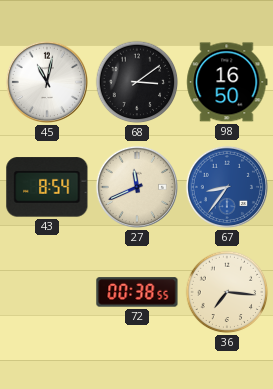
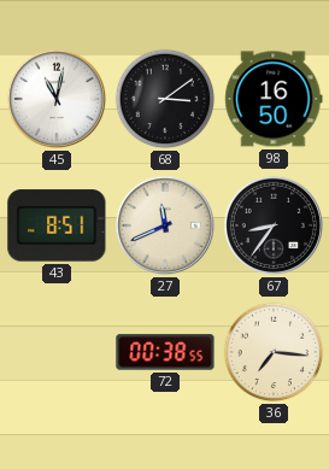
43: 8:54 -> 8:51
67 dial: blue -> black
